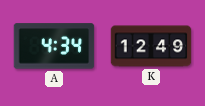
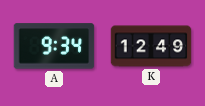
A: 4:34 -> 9:34
